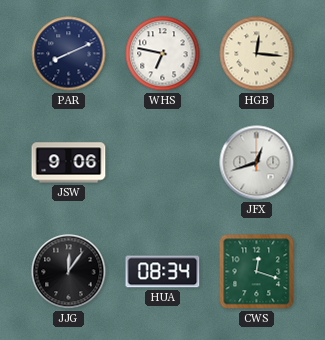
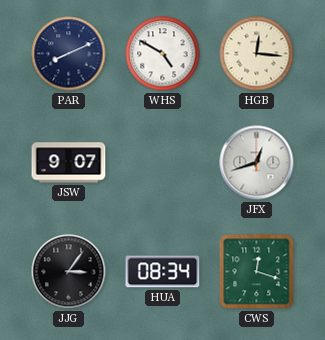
WHS: 6:47 -> 4:50
JSW: 9:06 -> 9:07
JJG: 12:06 -> 3:06
